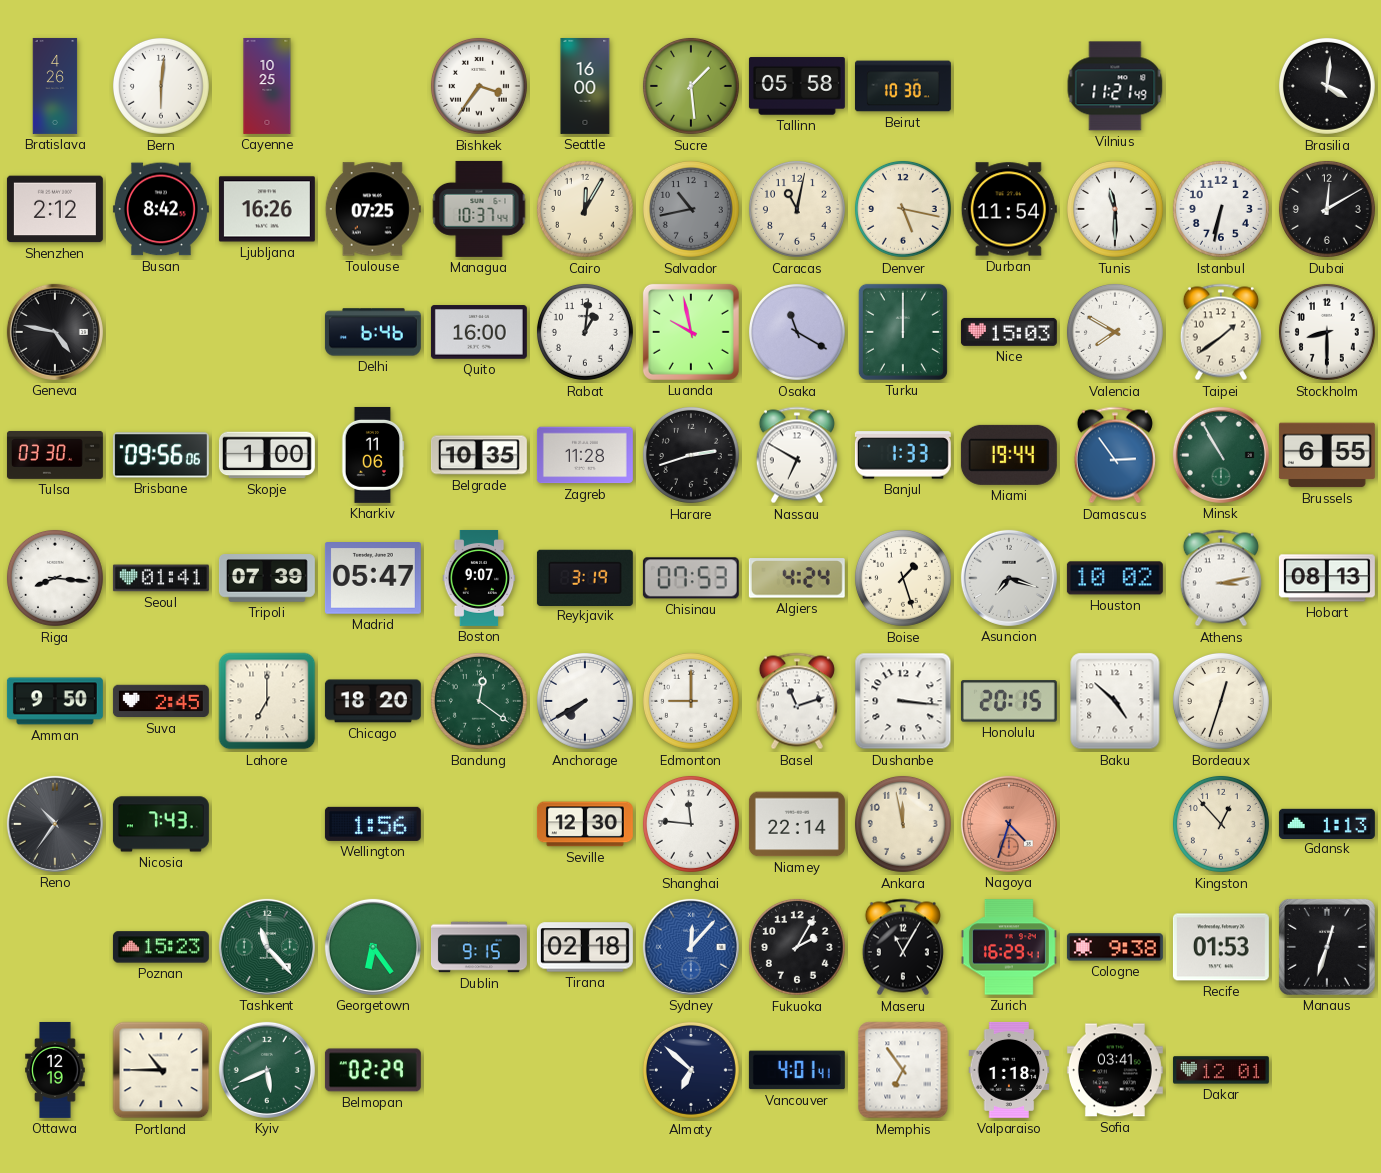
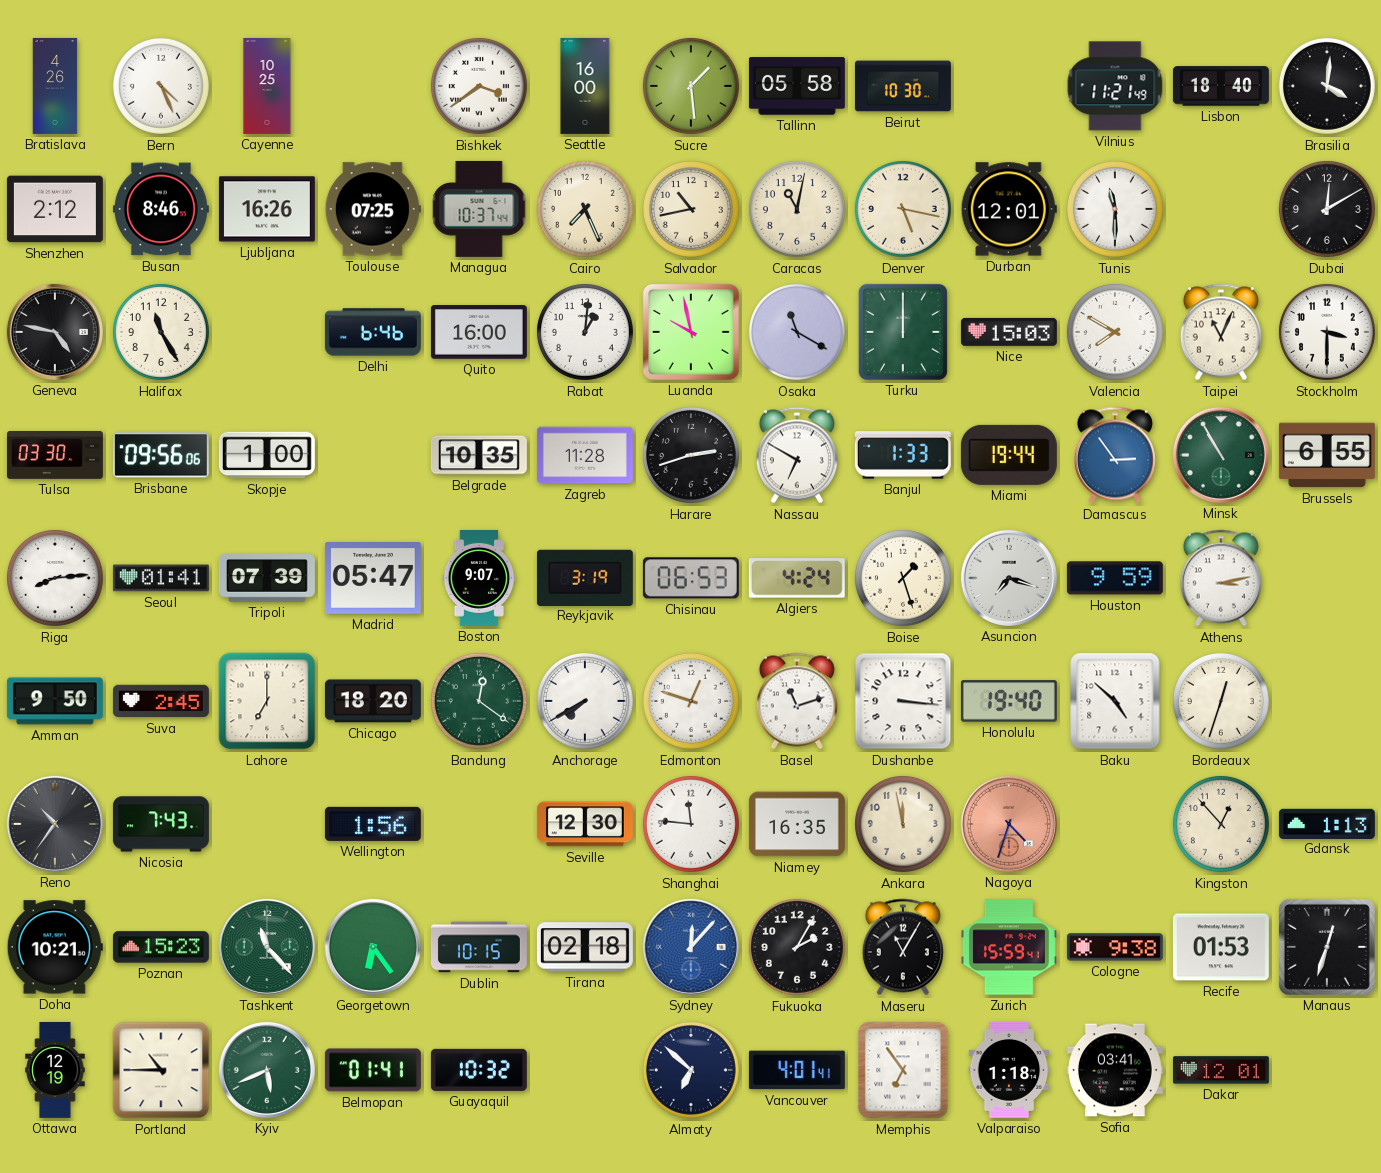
Bern: 6:01 -> 4:26
Bishkek: 3:36 -> 3:39
Lisbon: none -> 18:40
Busan: 8:42 -> 8:46
Cairo: 12:05 -> 7:26
Salvador dial: grey -> cream
Durban: 11:54 -> 12:01
Istanbul: 6:32 -> none
Halifax: none -> 11:25
Taipei: 1:39 -> 11:04
Stockholm: 8:30 -> 3:30
Kharkiv: 11:06 -> none
Riga: 8:16 -> 8:14
Chisinau: 07:53 -> 06:53
Houston: 10:02 -> 9:59
Hobart: 08:13 -> none
Edmonton: 9:00 -> 12:48
Honolulu: 20:15 -> 19:40
Niamey: 22:14 -> 16:35
Doha: none -> 10:21
Dublin: 9:15 -> 10:15
Zurich: 16:29 -> 15:59
Belmopan: 02:29 -> 01:41
Guayaquil: none -> 10:32
